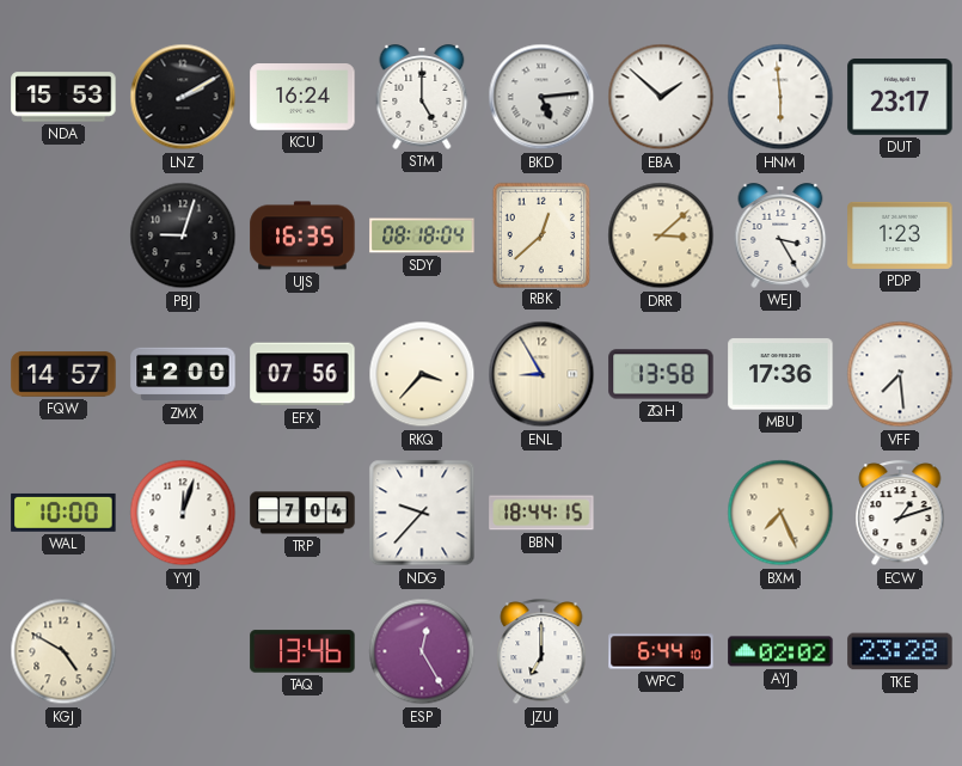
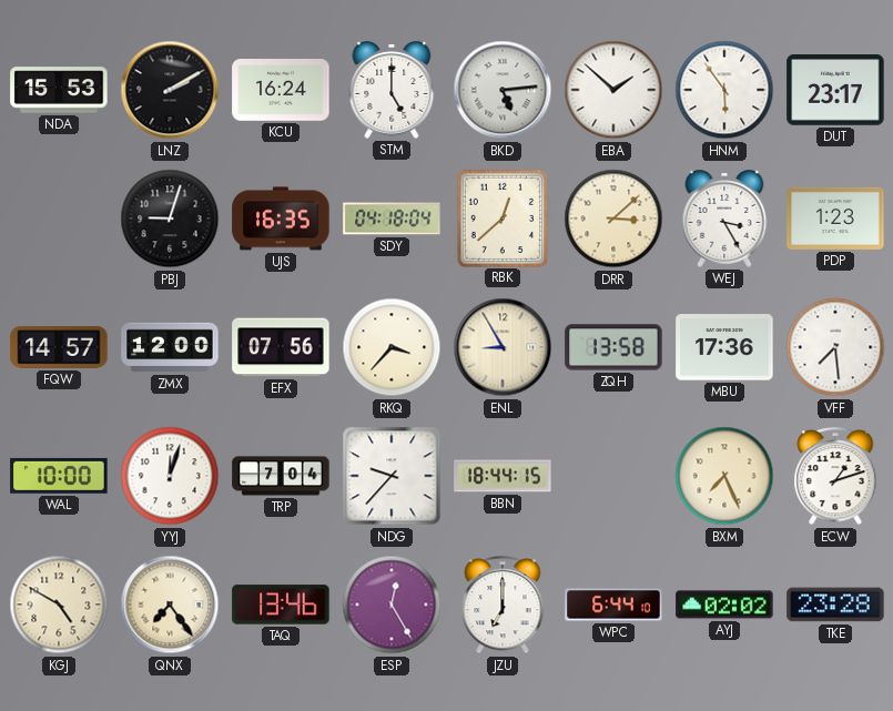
HNM: 5:59 -> 5:54
SDY: 08:18 -> 04:18
QNX: none -> 7:24
